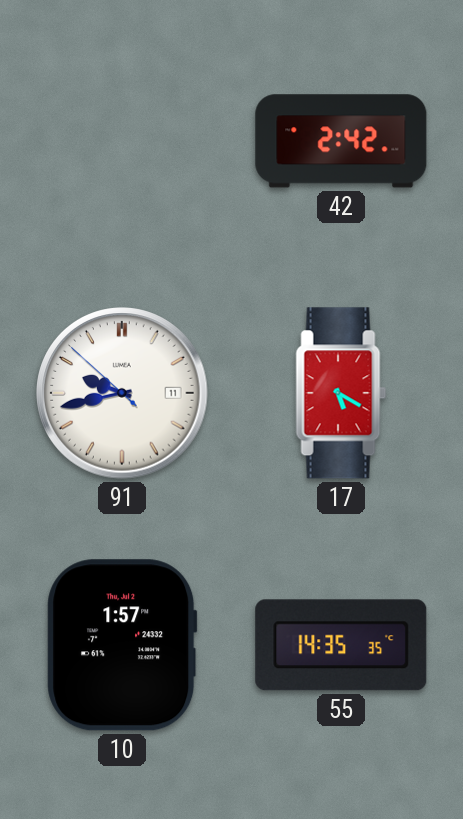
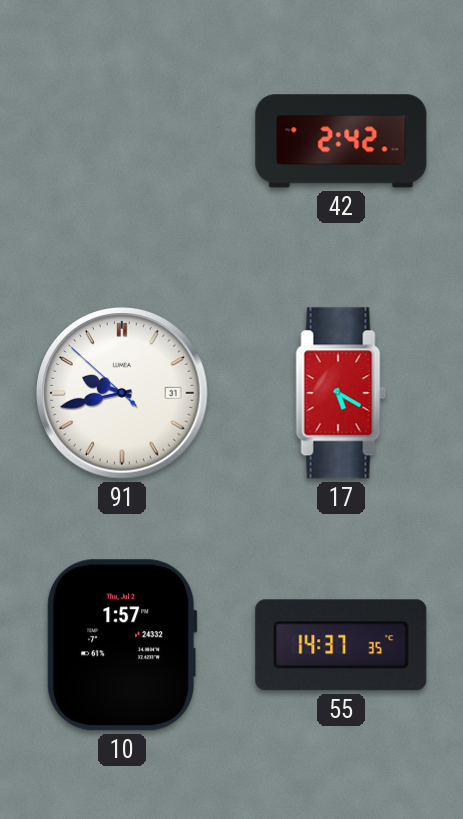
91 date: 11 -> 31
55: 14:35 -> 14:37
